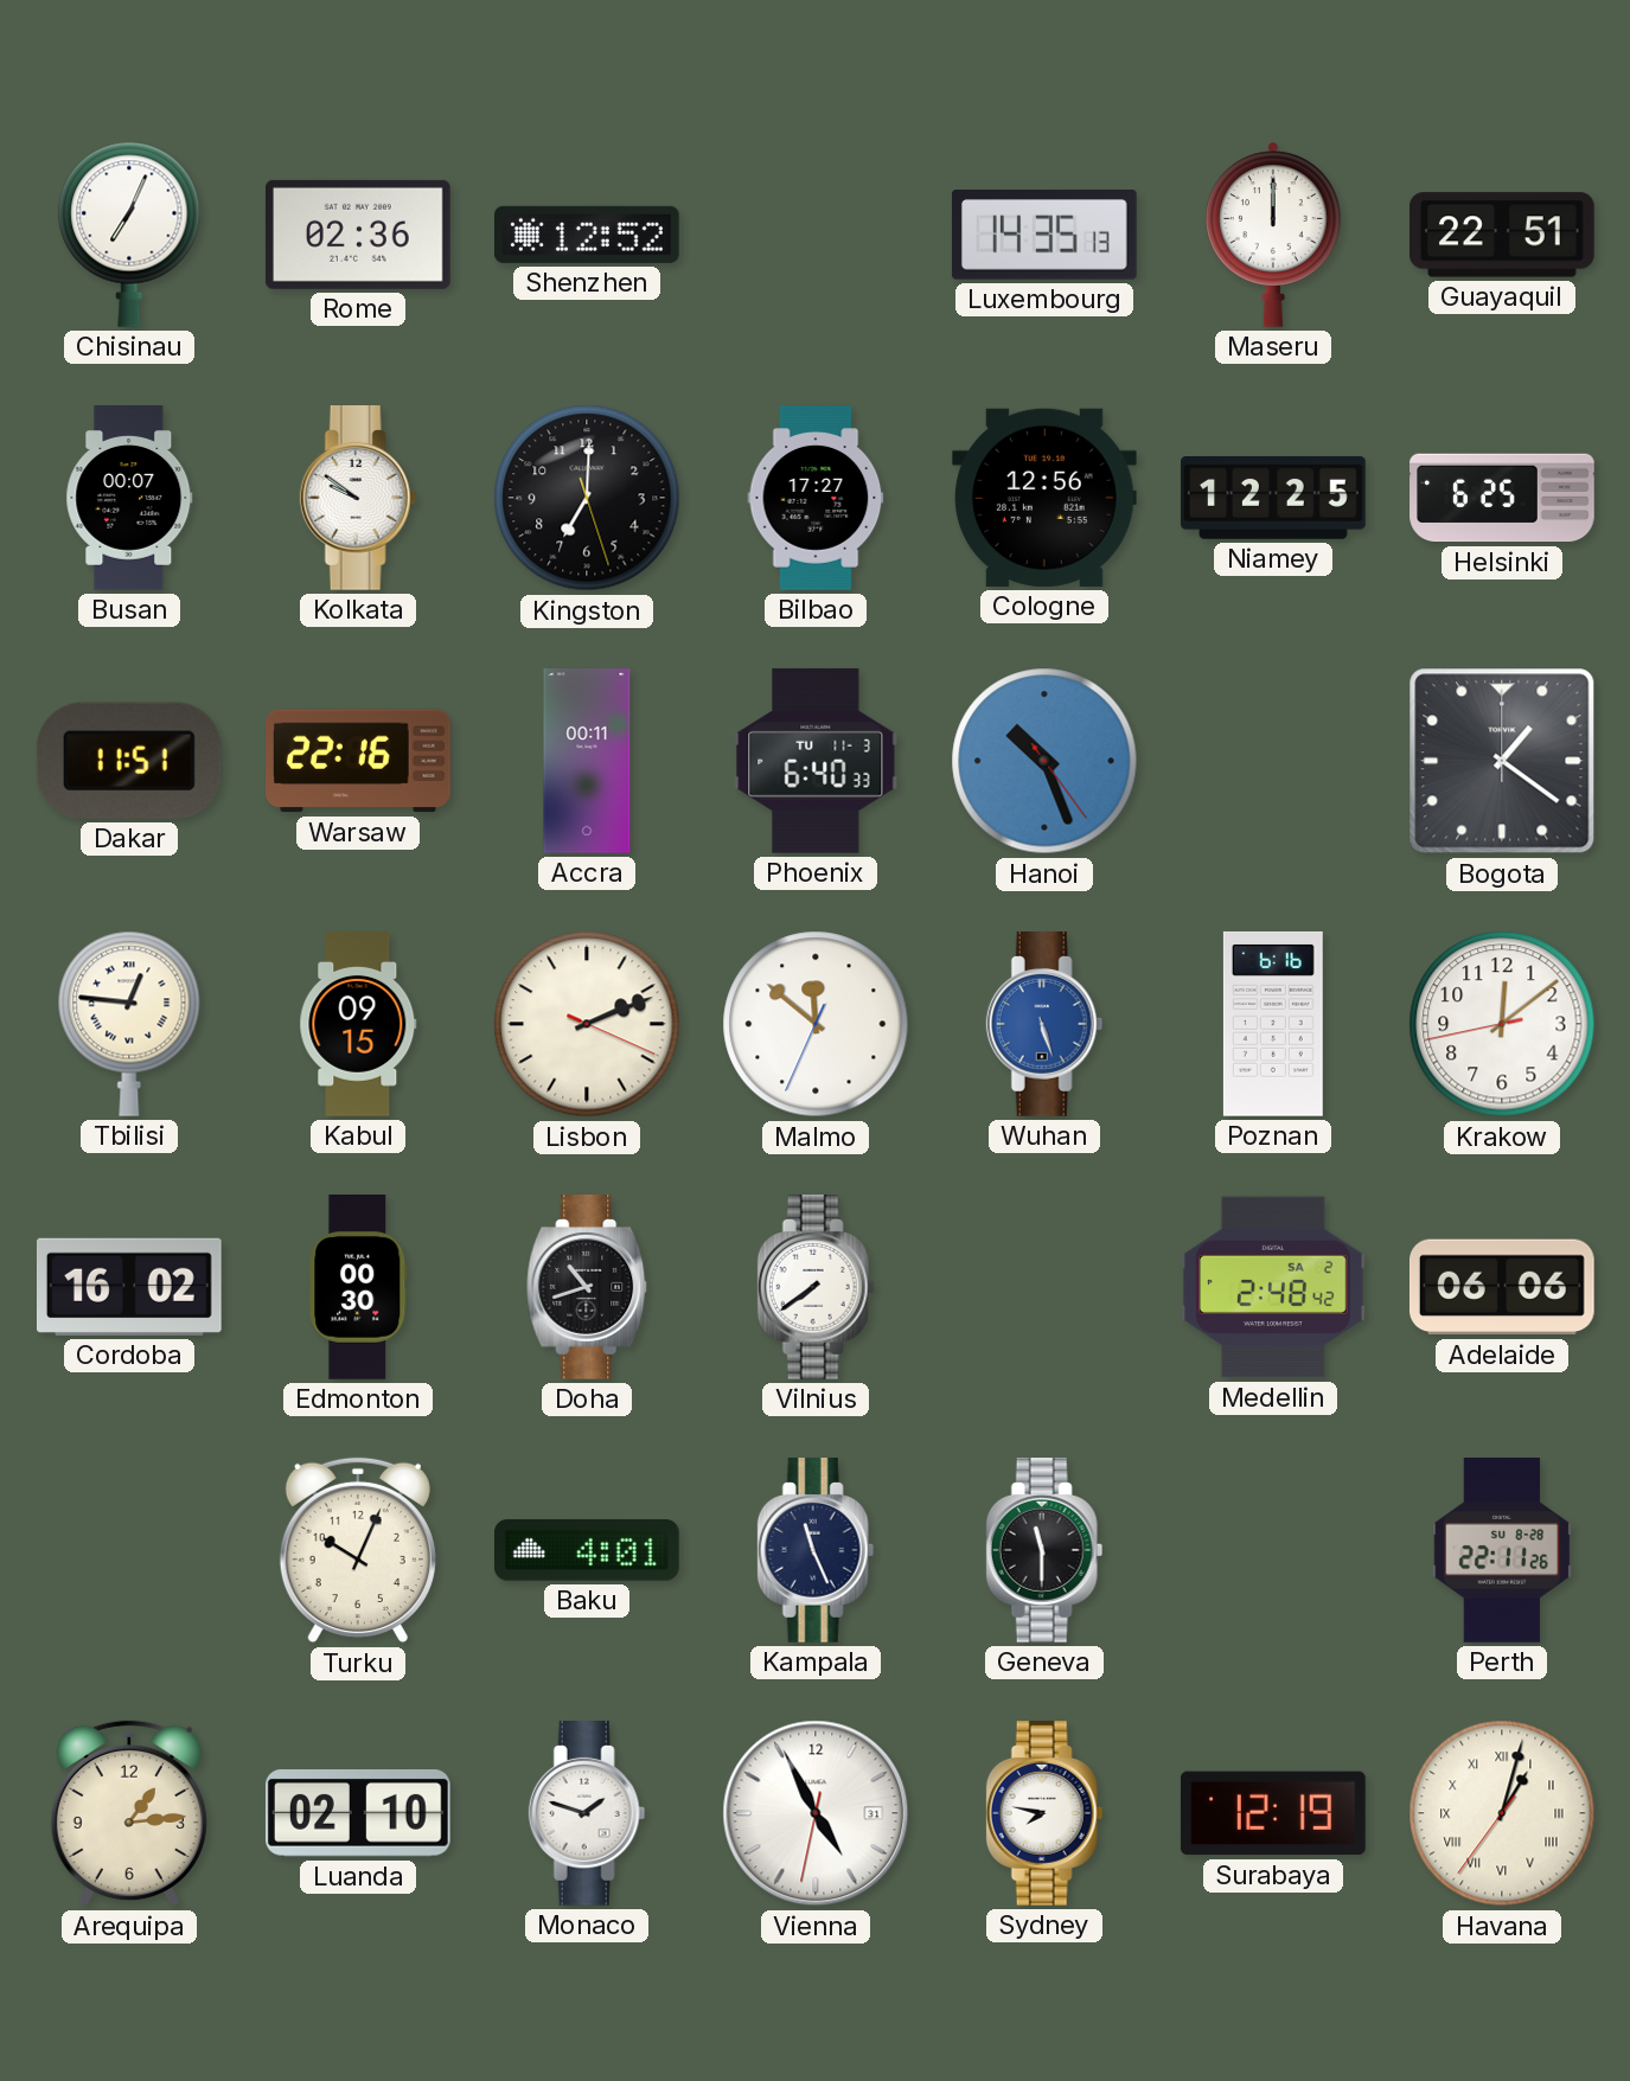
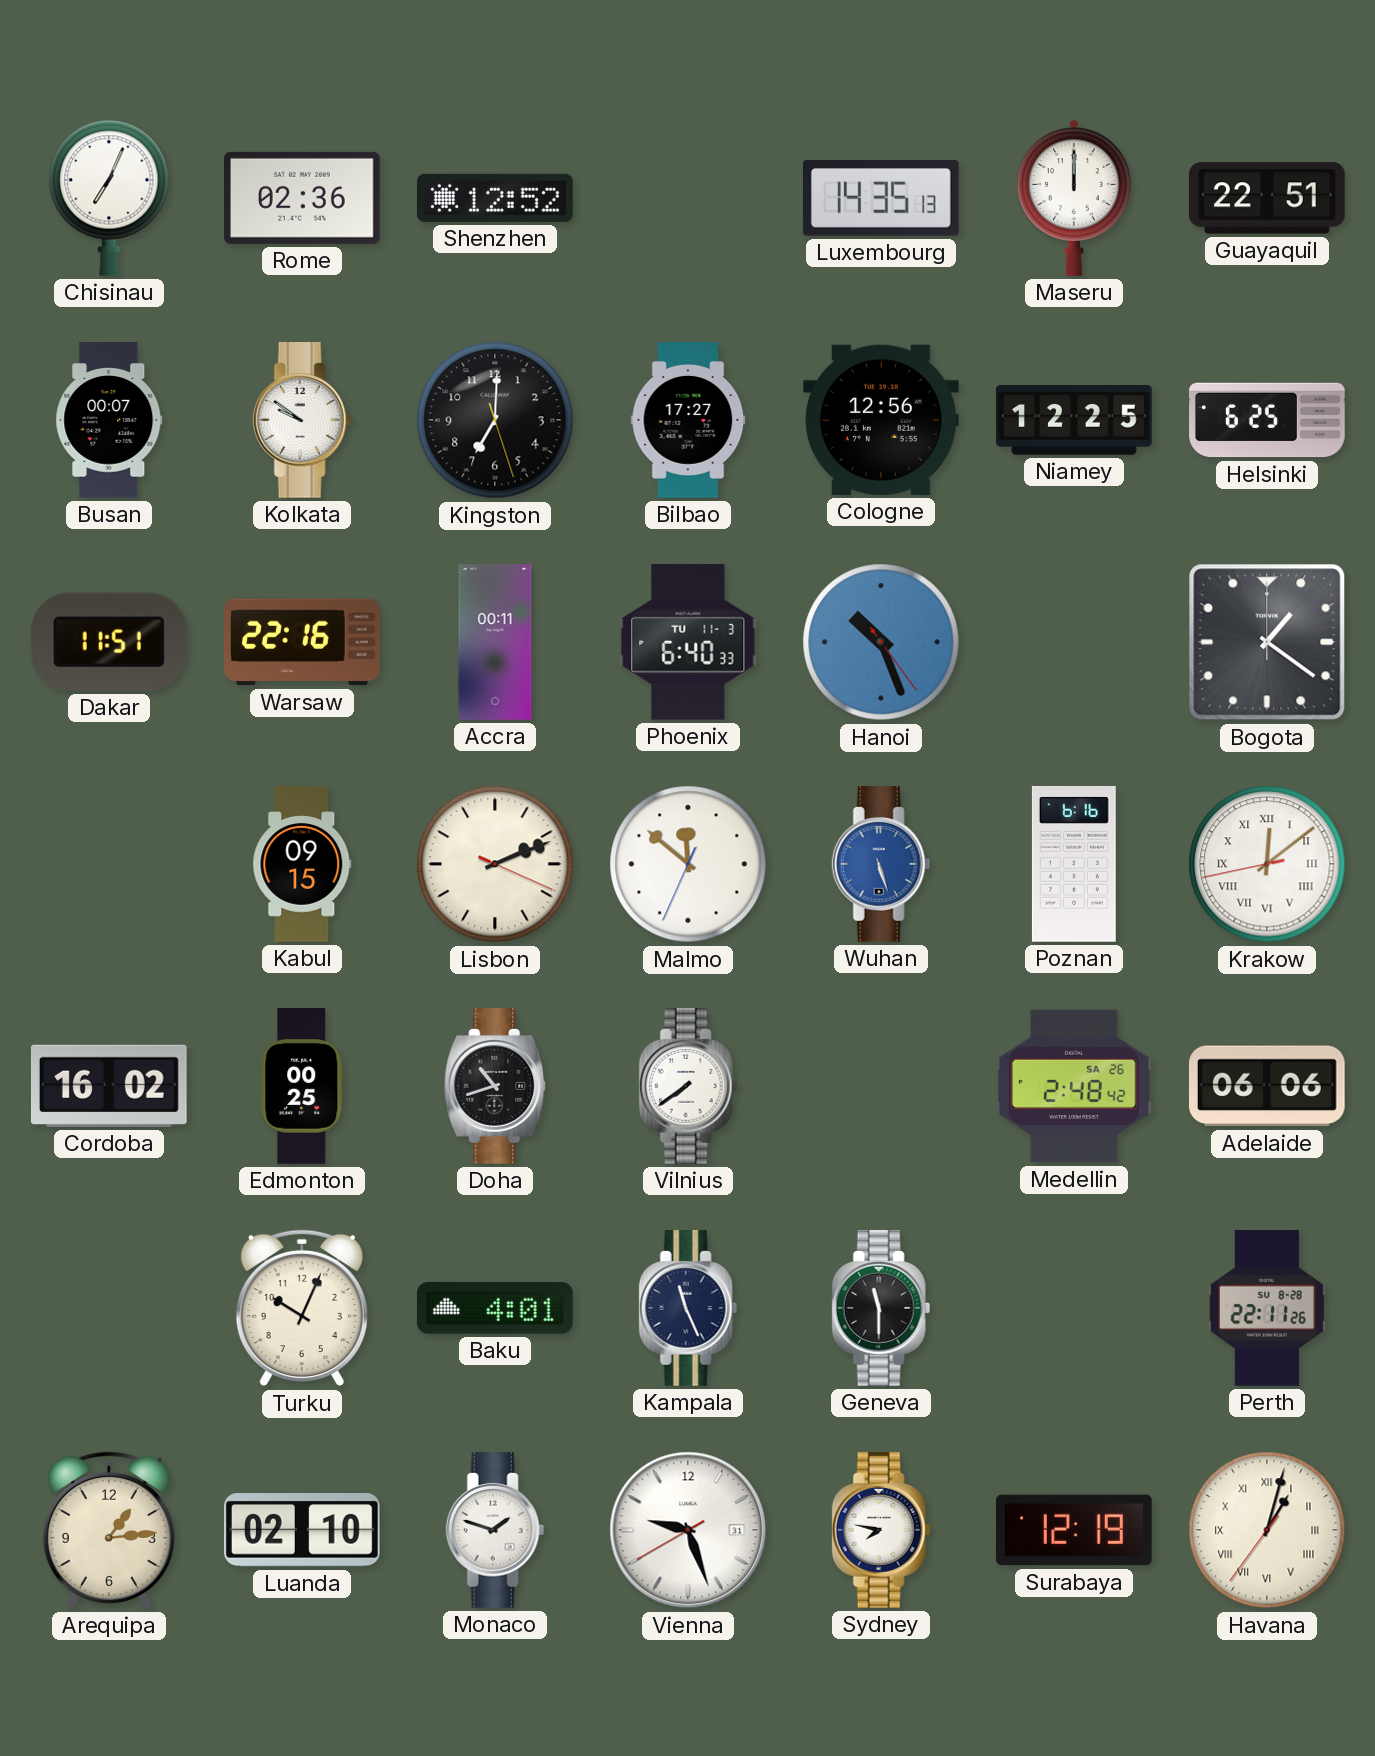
Tbilisi: 12:46 -> none
Krakow numerals: Arabic -> Roman
Edmonton: 00:30 -> 00:25
Medellin date: SA 2 -> SA 26
Vienna: 4:55 -> 9:26
